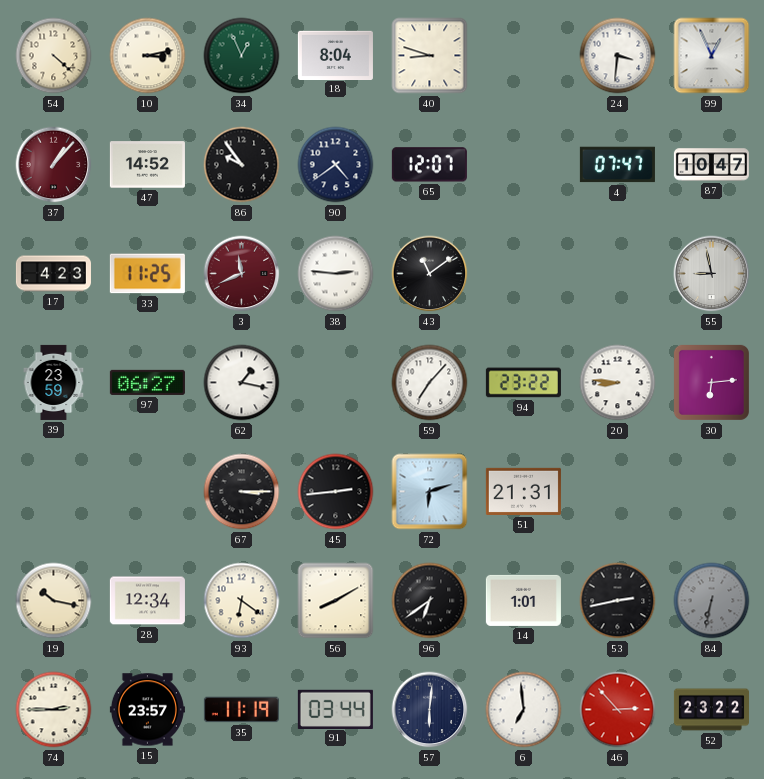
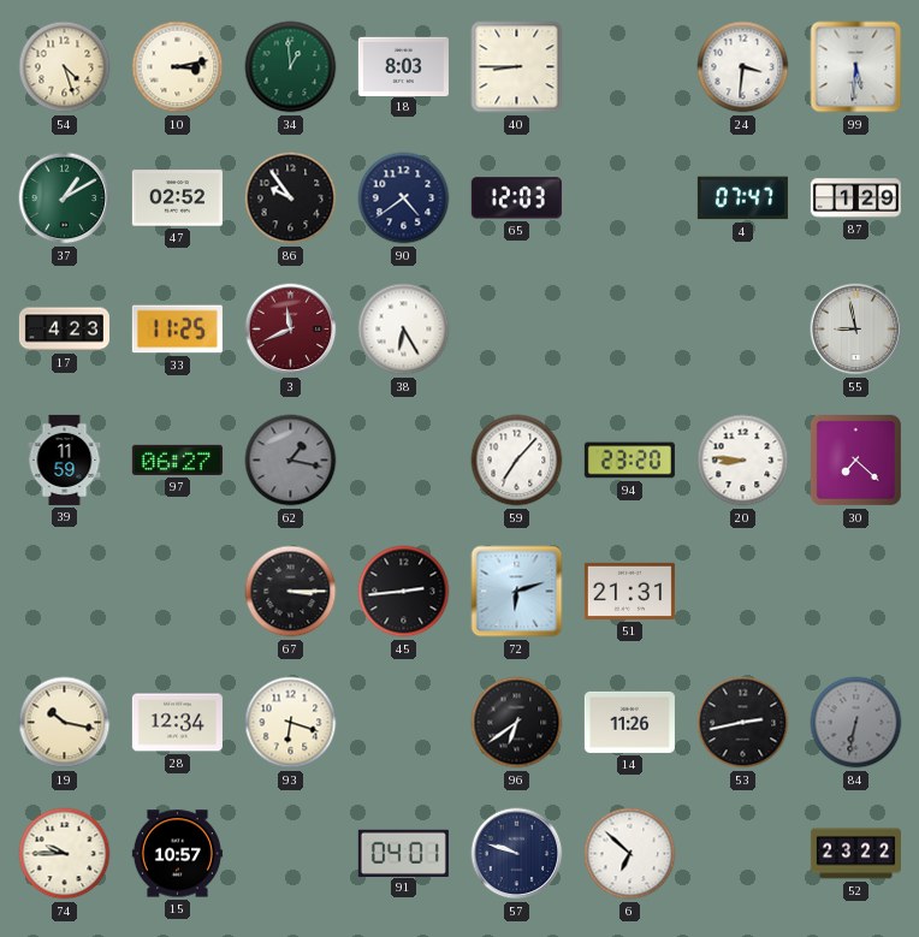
54: 4:22 -> 4:27
34: 12:56 -> 12:59
18: 8:04 -> 8:03
40: 8:48 -> 8:45
99: 12:56 -> 5:31
37: 1:07 -> 1:10
37 dial: burgundy -> green
47: 14:52 -> 02:52
65: 12:07 -> 12:03
87: 10:47 -> 1:29
38: 2:46 -> 6:25
43: 11:09 -> none
39: 23:59 -> 11:59
62 dial: white -> grey
94: 23:22 -> 23:20
30: 6:14 -> 7:22
93: 6:21 -> 6:18
56: 8:10 -> none
14: 1:01 -> 11:26
74: 2:45 -> 9:45
15: 23:57 -> 10:57
35: 11:19 -> none
91: 03:44 -> 04:01
57: 6:01 -> 9:48
6: 6:59 -> 6:52
46: 2:53 -> none
